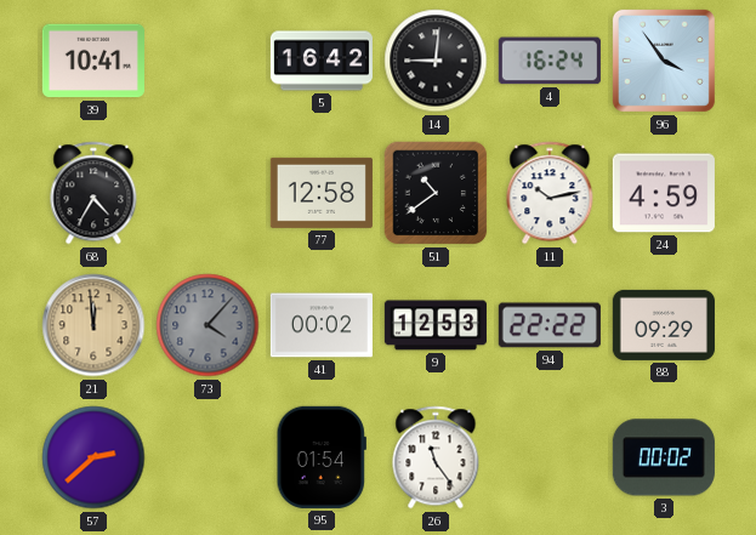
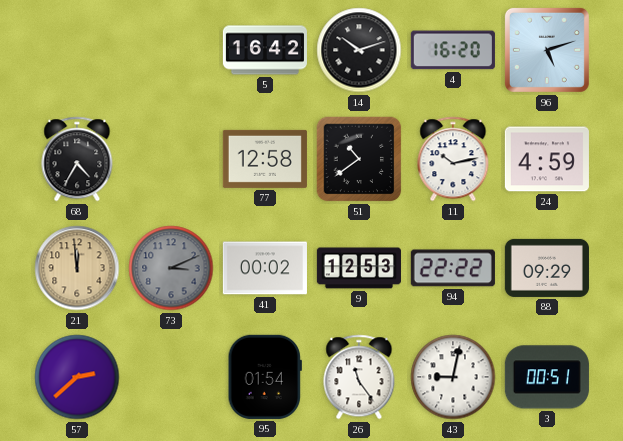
39: 10:41 -> none
14: 9:01 -> 10:12
4: 16:24 -> 16:20
96: 3:54 -> 5:12
73: 4:07 -> 3:11
43: none -> 9:02
3: 00:02 -> 00:51
